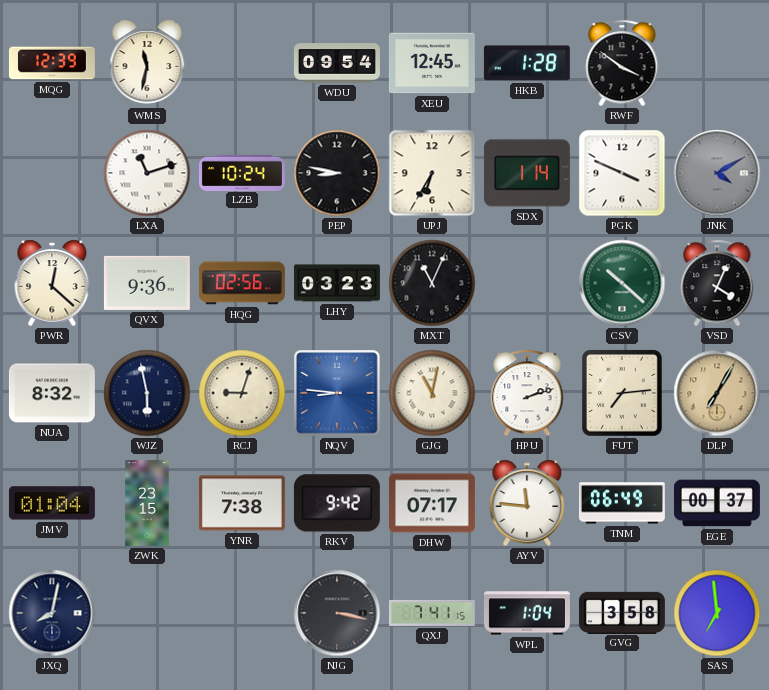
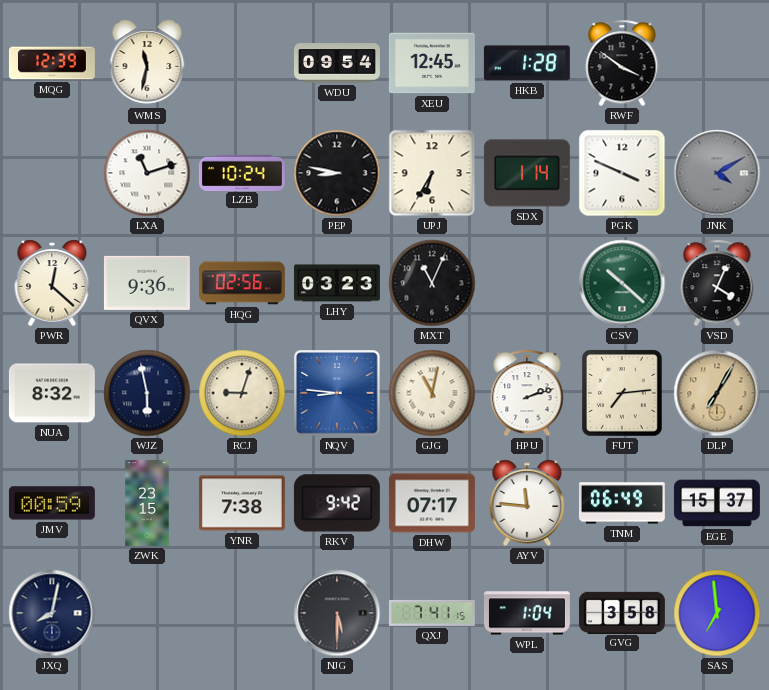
JMV: 01:04 -> 00:59
EGE: 00:37 -> 15:37
NJG: 3:17 -> 5:30
